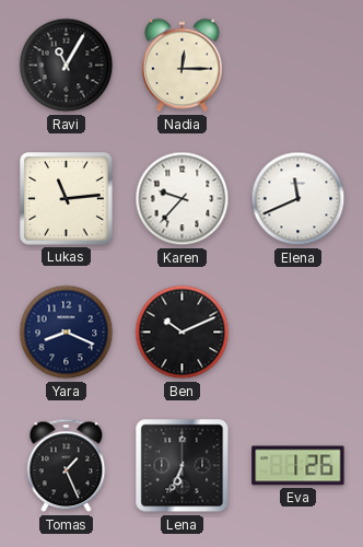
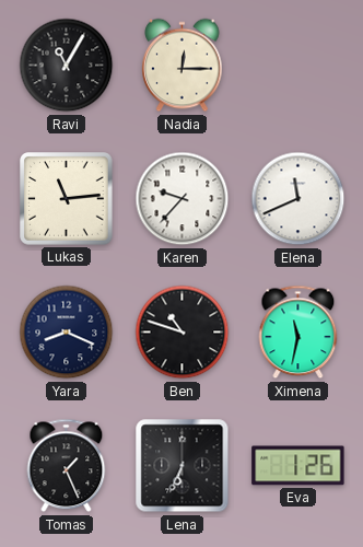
Ben: 10:11 -> 10:48
Ximena: none -> 11:32
